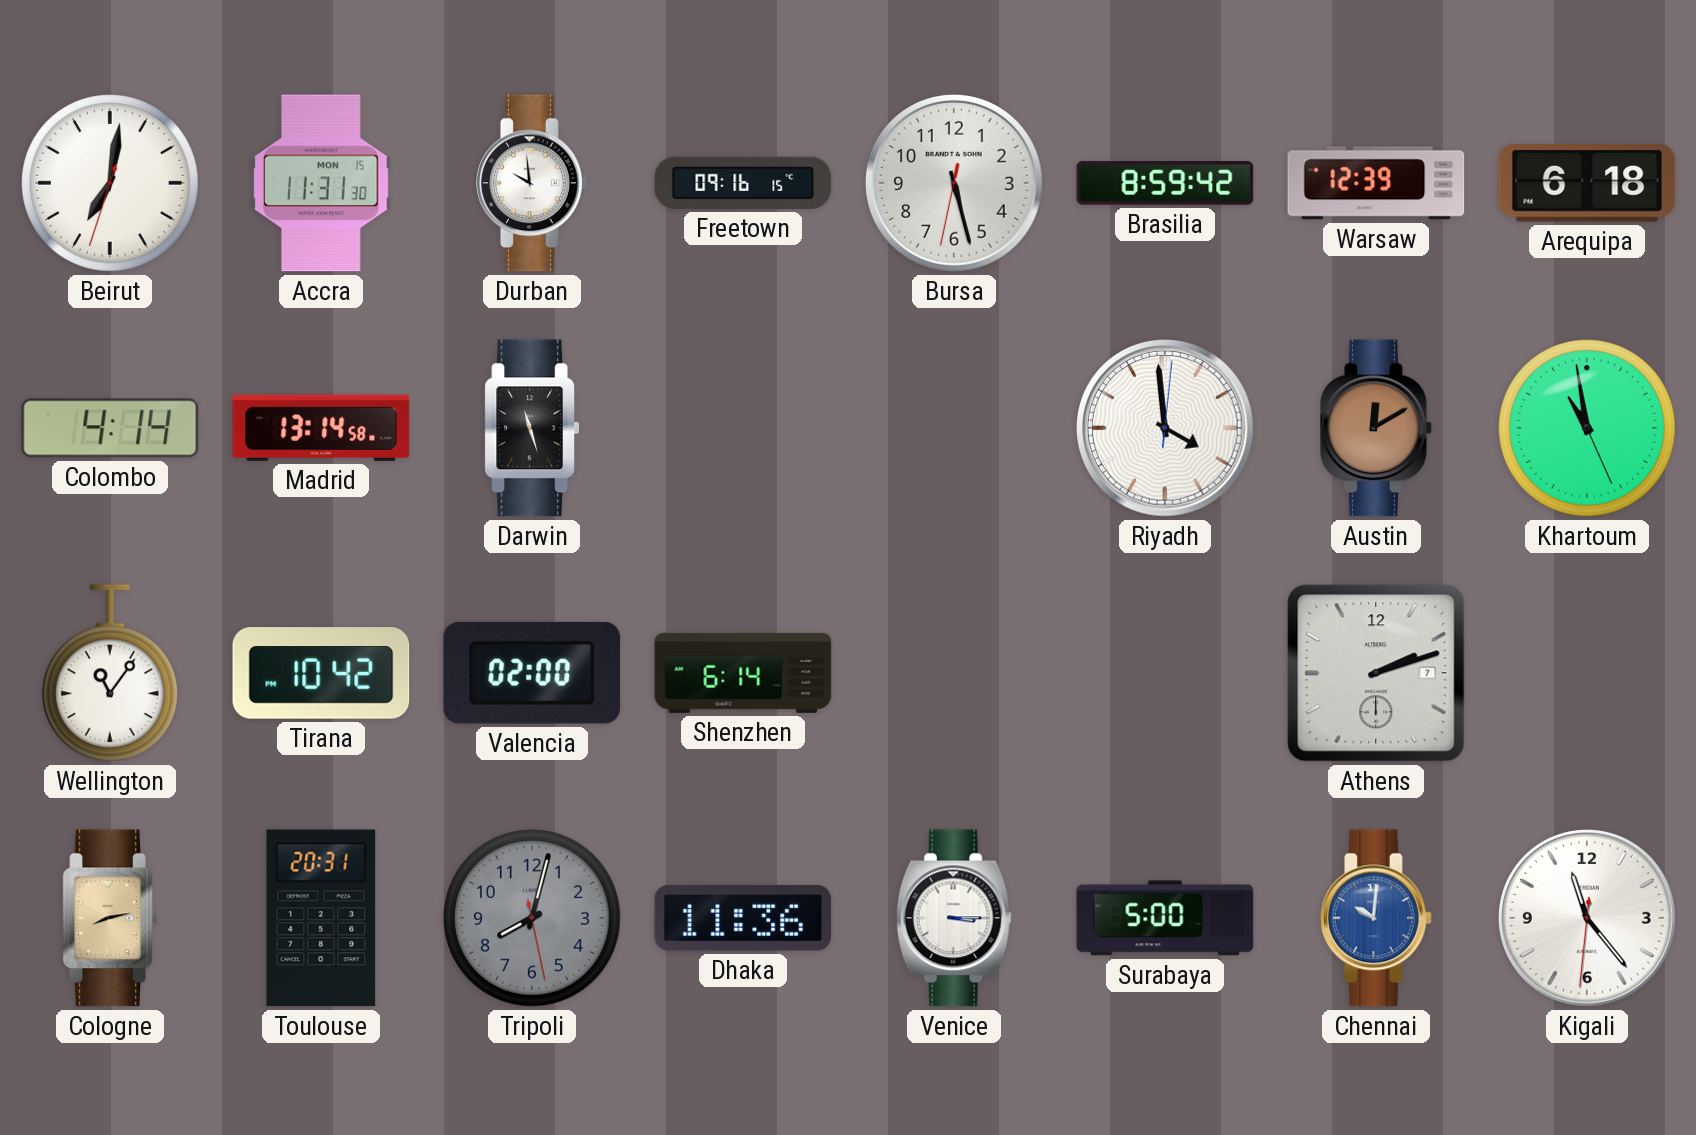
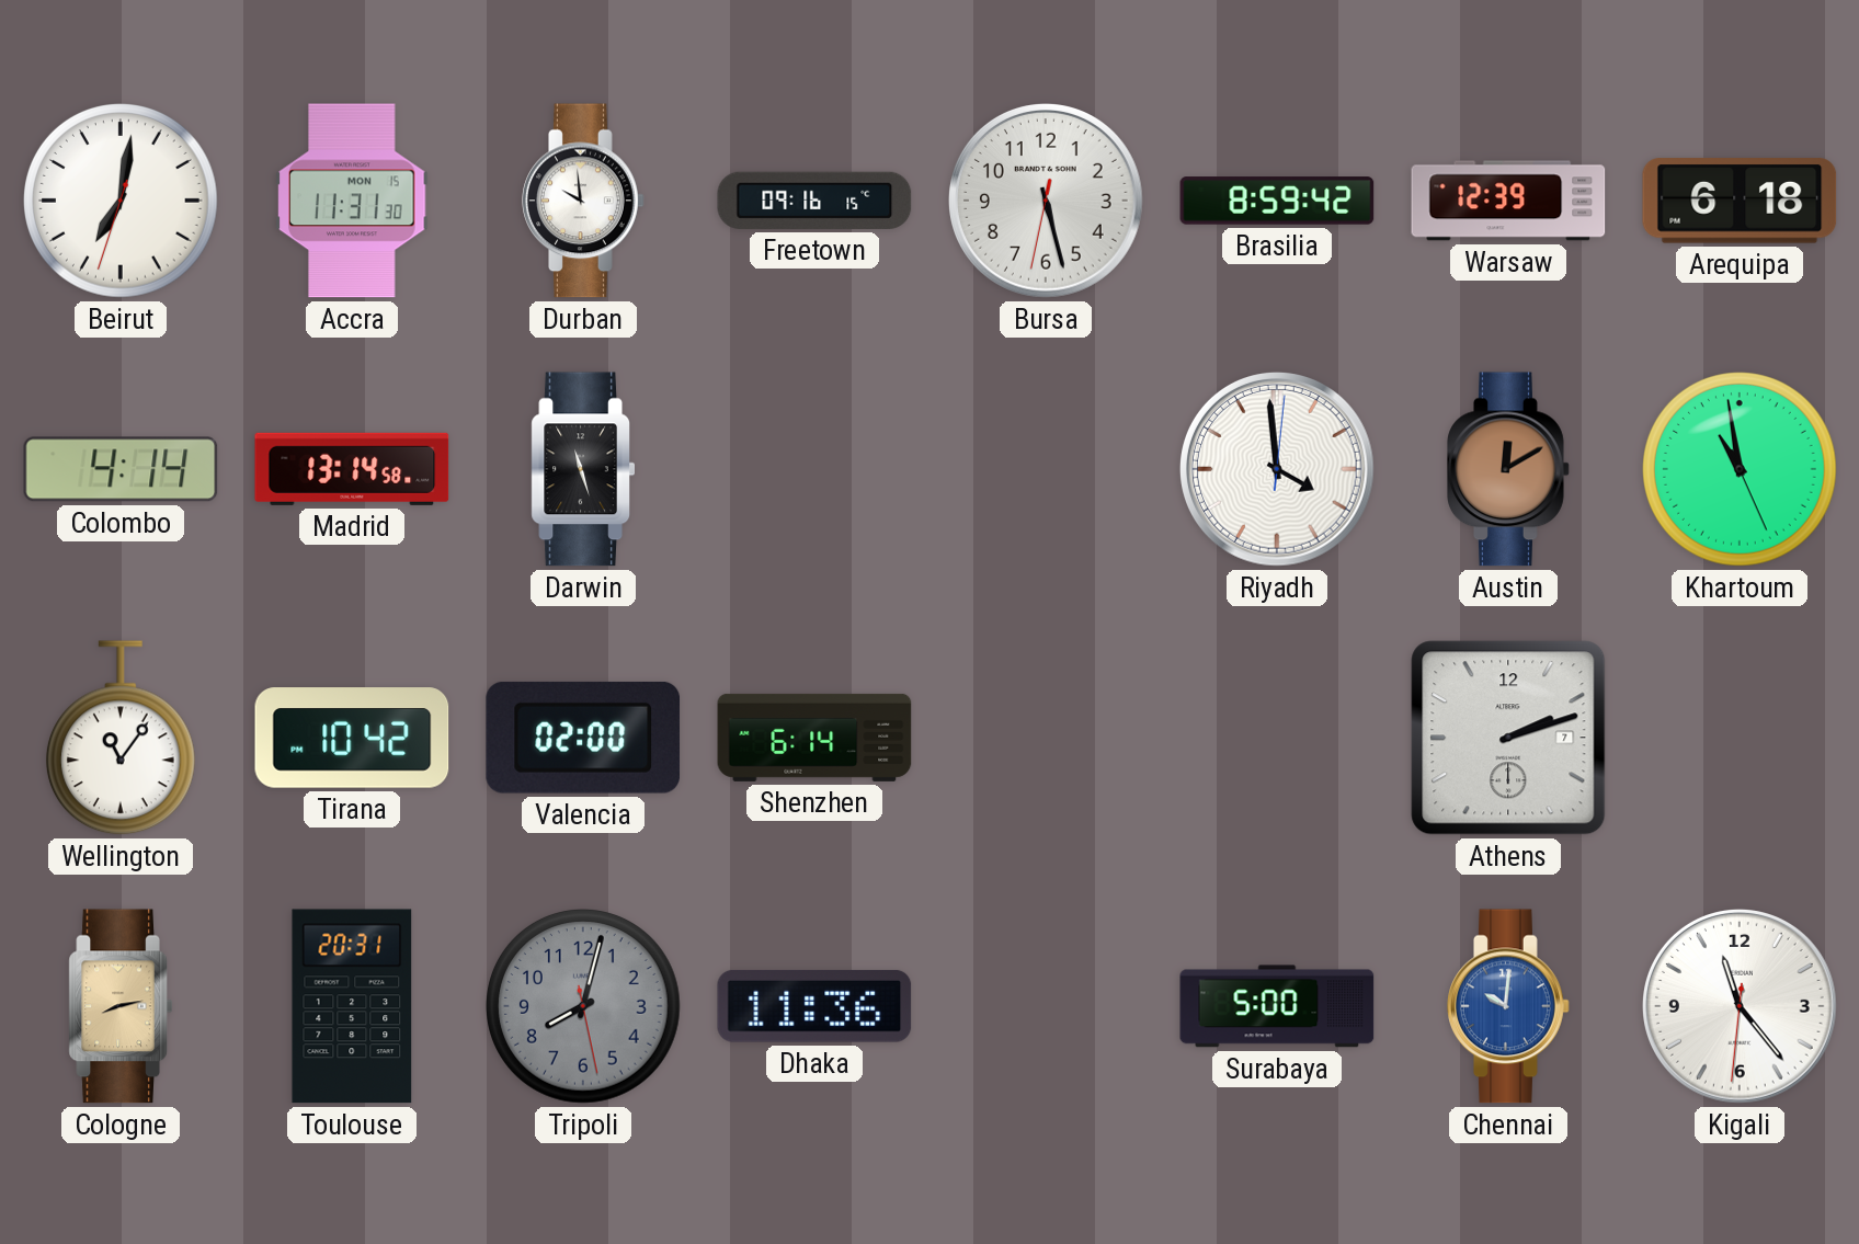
Venice: 3:15 -> none
